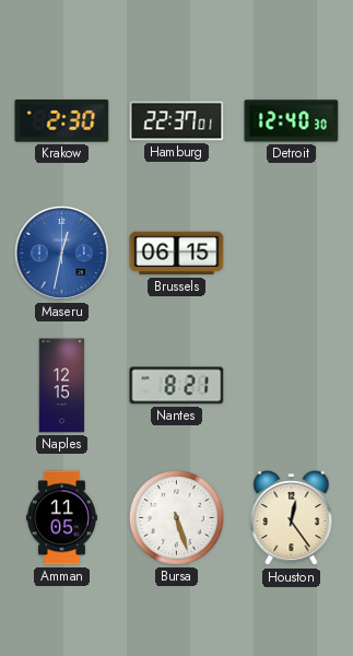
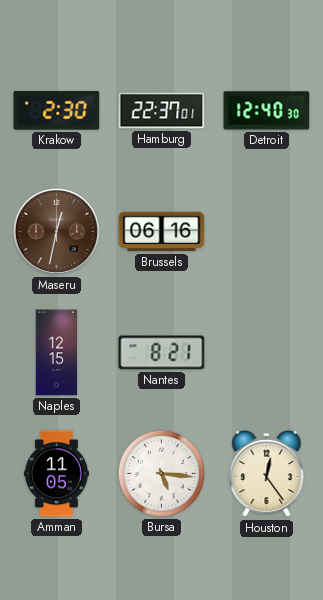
Maseru dial: blue -> brown
Brussels: 06:15 -> 06:16
Bursa: 5:27 -> 5:16
